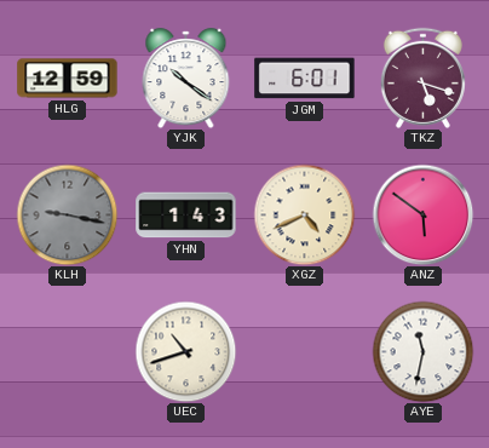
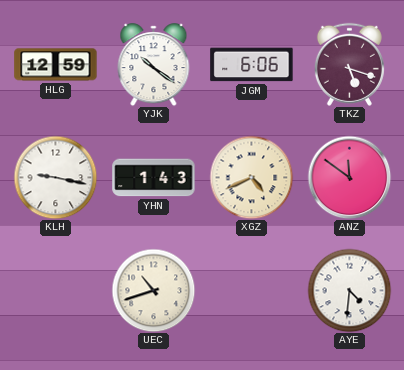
JGM: 6:01 -> 6:06
KLH dial: grey -> white
ANZ: 5:51 -> 11:51
AYE: 11:32 -> 4:31
